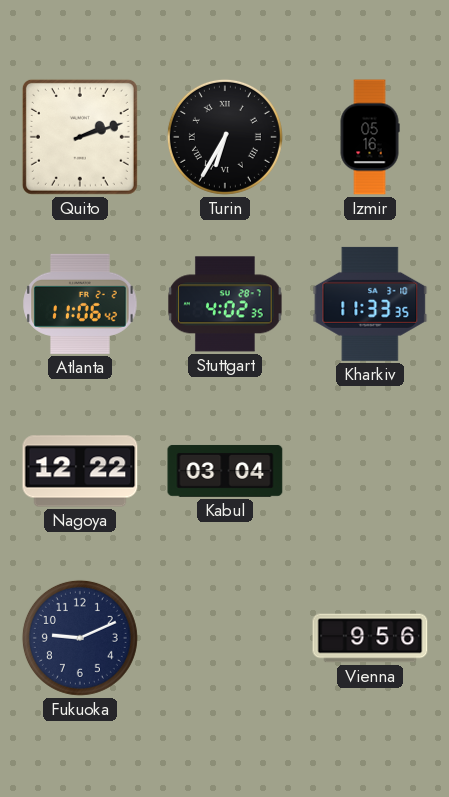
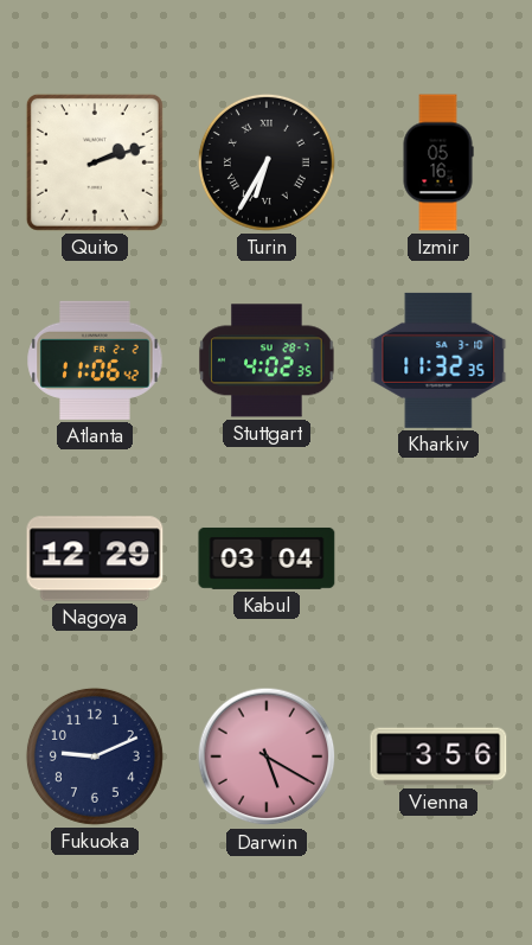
Kharkiv: 11:33 -> 11:32
Nagoya: 12:22 -> 12:29
Darwin: none -> 5:20
Vienna: 9:56 -> 3:56
